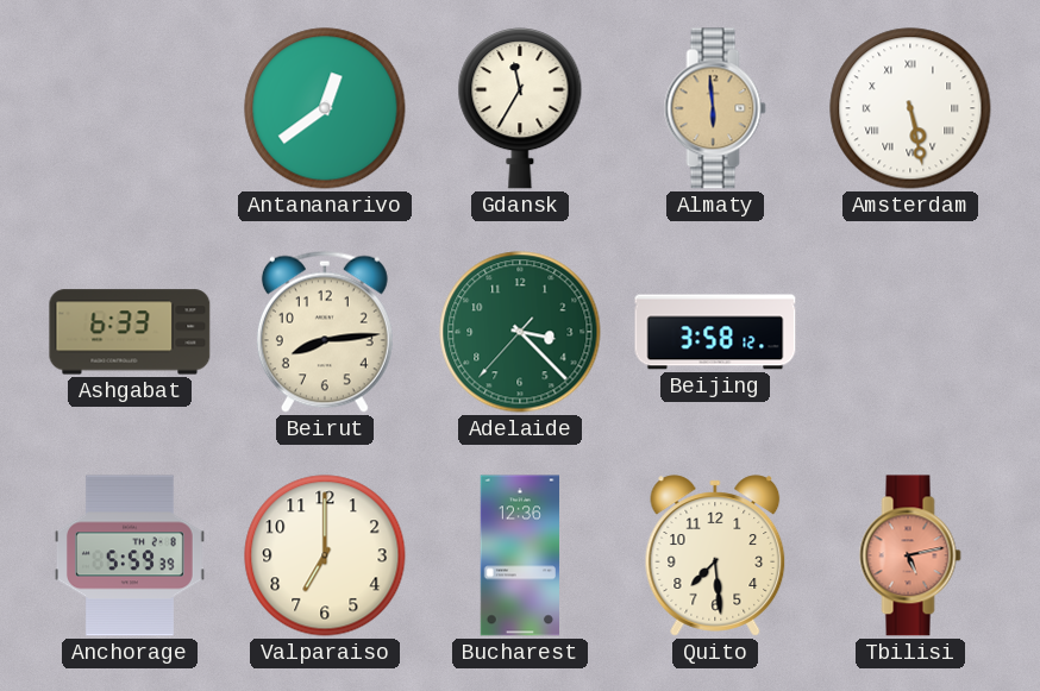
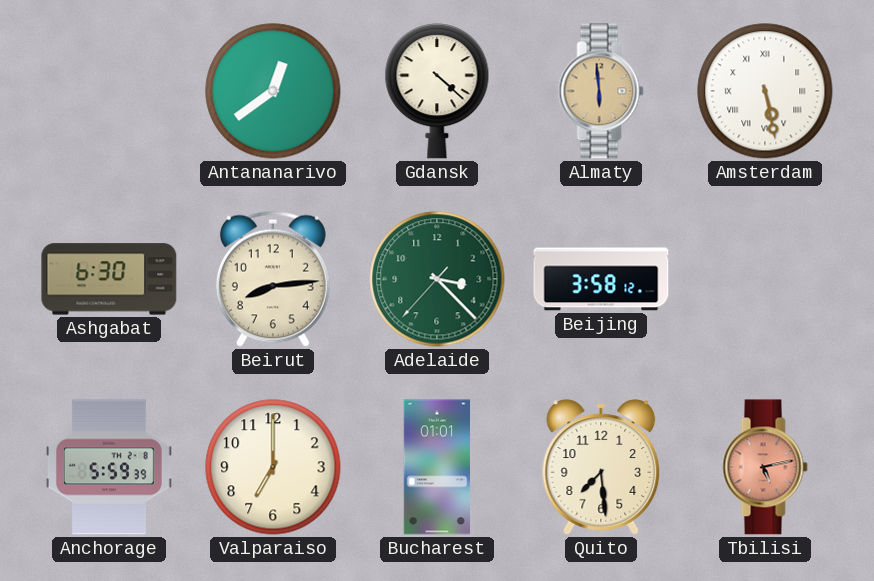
Gdansk: 11:35 -> 4:22
Ashgabat: 6:33 -> 6:30
Bucharest: 12:36 -> 01:01
